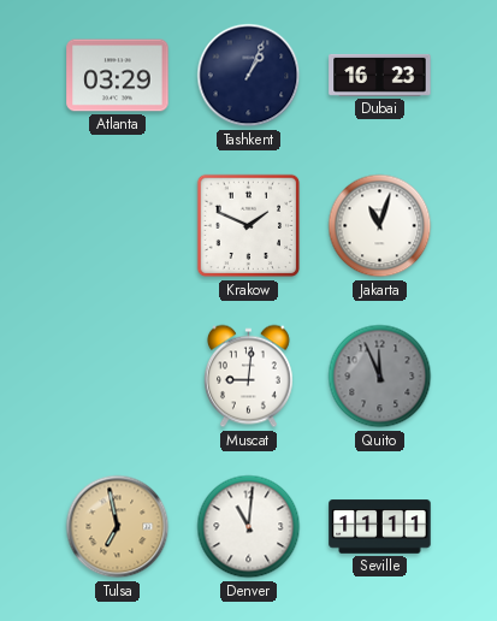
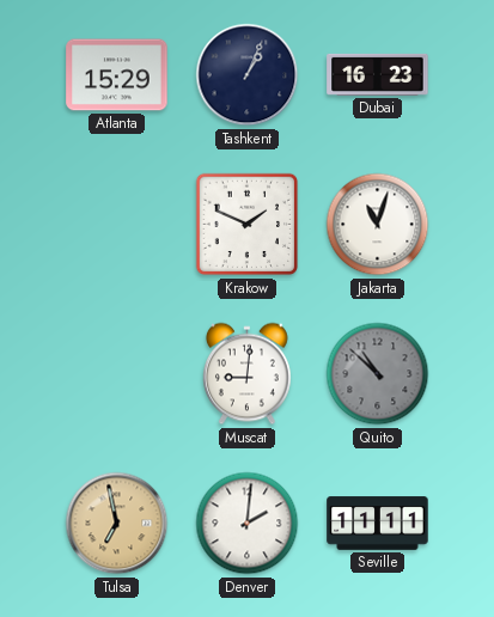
Atlanta: 03:29 -> 15:29
Quito: 11:56 -> 10:52
Denver: 11:01 -> 2:01
